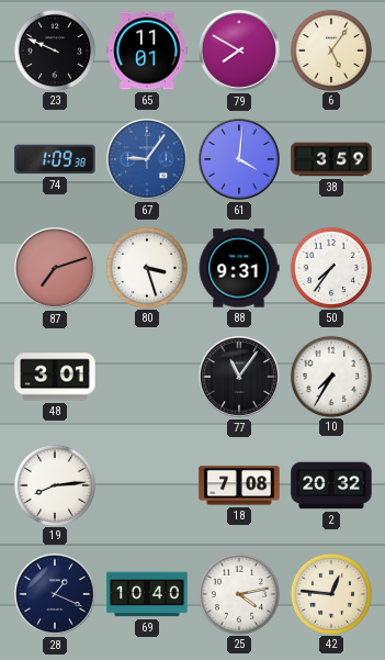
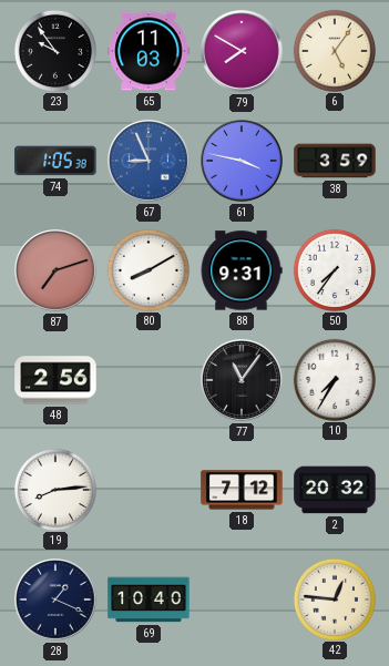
23: 9:49 -> 9:54
65: 11:01 -> 11:03
74: 1:09 -> 1:05
67: 9:06 -> 8:56
61: 4:01 -> 3:47
80: 3:27 -> 8:10
48: 3:01 -> 2:56
18: 7:08 -> 7:12
25: 4:13 -> none
